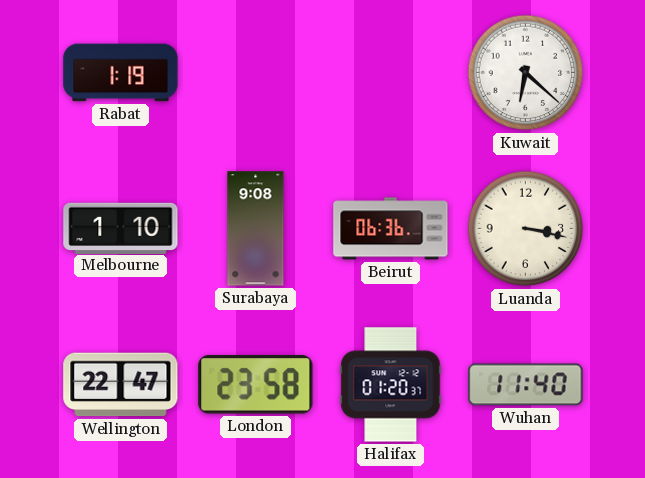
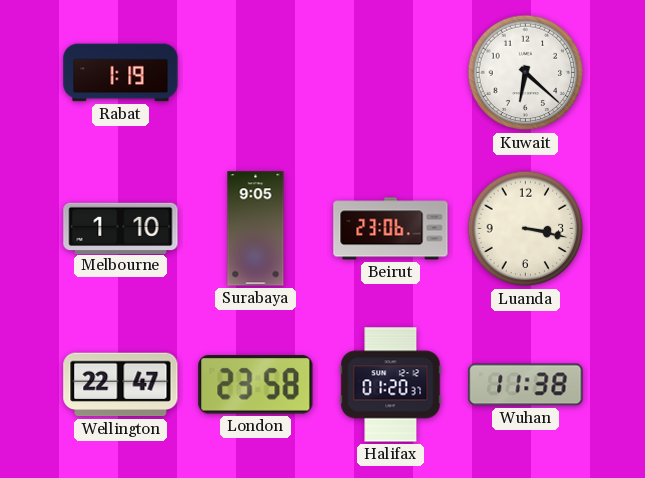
Surabaya: 9:08 -> 9:05
Beirut: 06:36 -> 23:06
Wuhan: 11:40 -> 11:38
